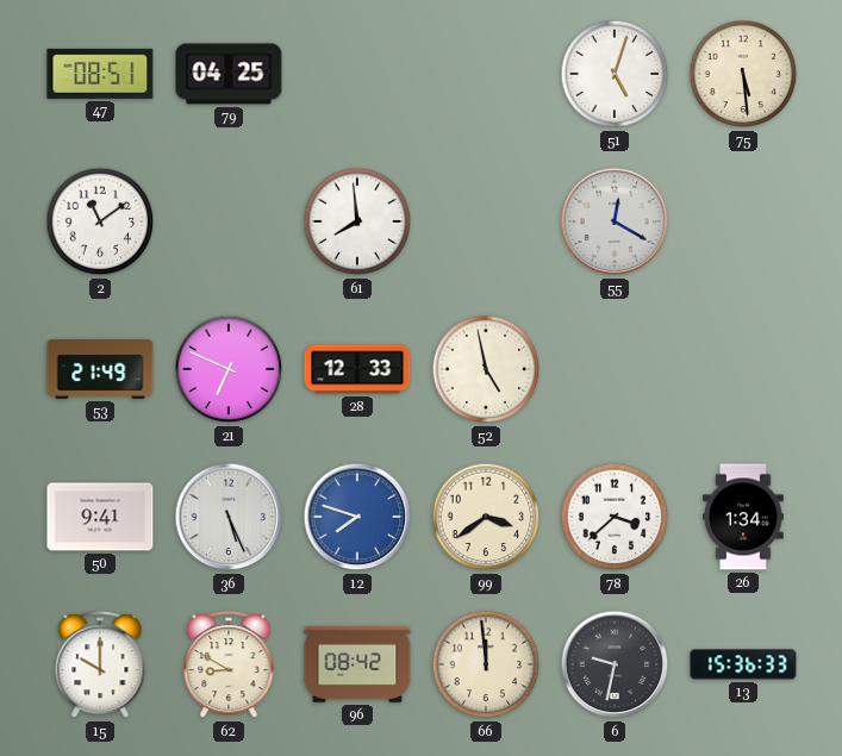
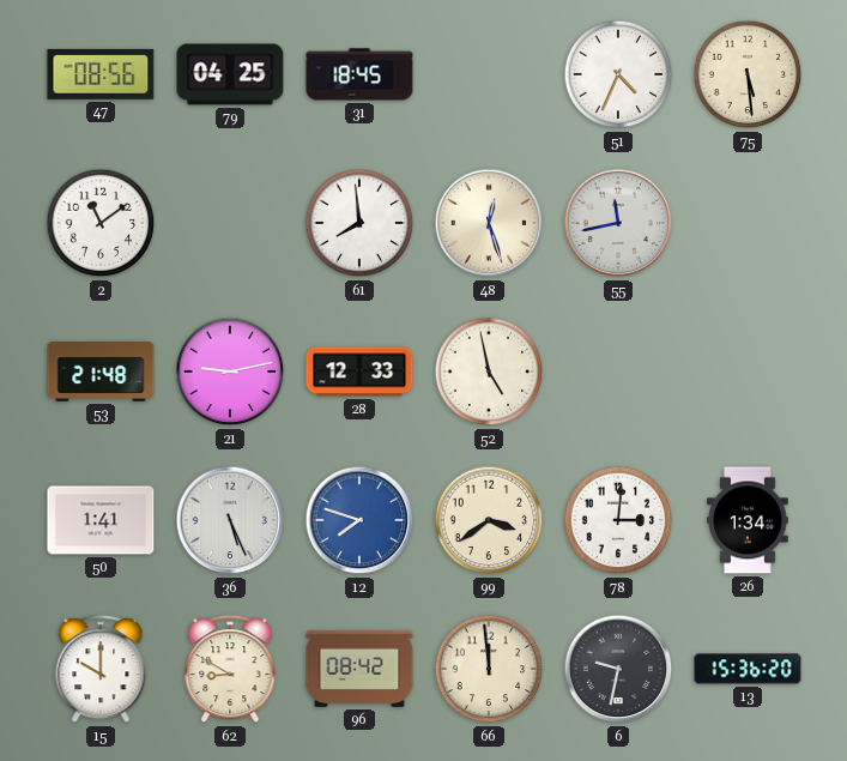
47: 08:51 -> 08:56
31: none -> 18:45
51: 5:03 -> 4:34
48: none -> 12:27
55: 12:20 -> 11:43
53: 21:49 -> 21:48
21: 6:49 -> 9:13
50: 9:41 -> 1:41
78: 3:38 -> 3:01
13: 15:36:33 -> 15:36:20
